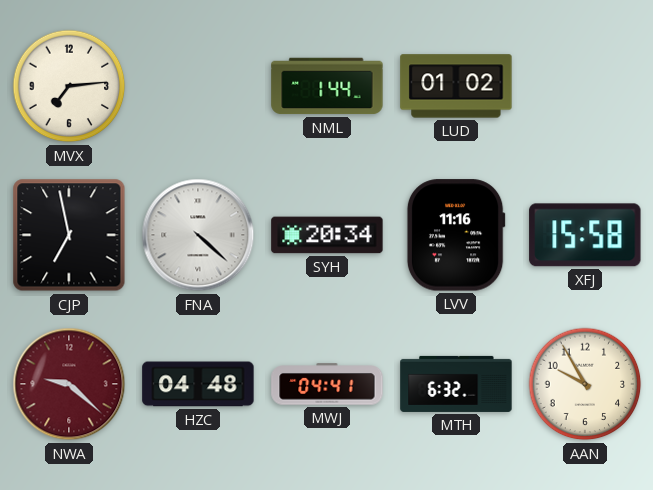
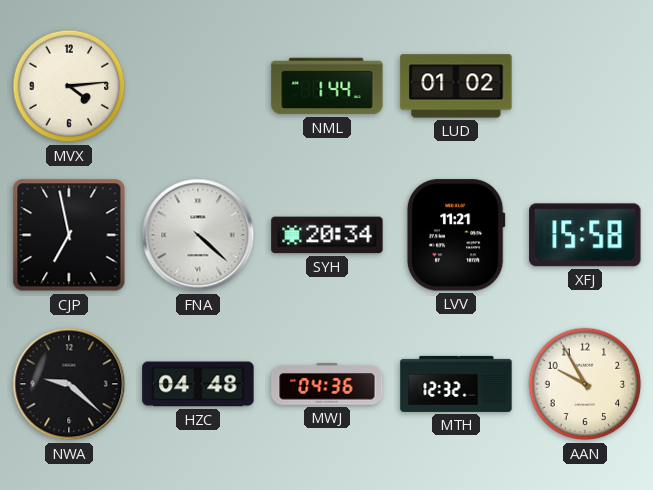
MVX: 7:14 -> 4:14
LVV: 11:16 -> 11:21
NWA dial: burgundy -> black
MWJ: 04:41 -> 04:36
MTH: 6:32 -> 12:32
